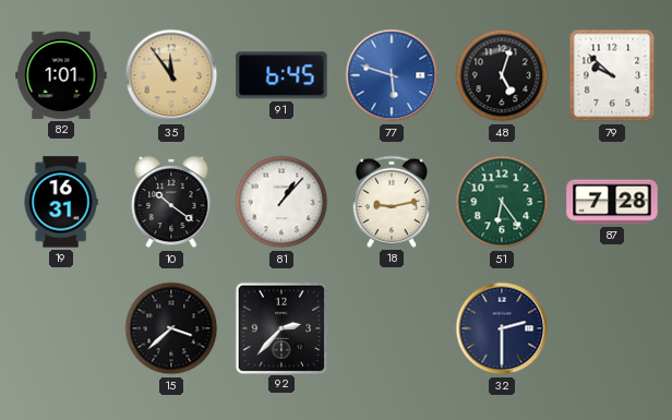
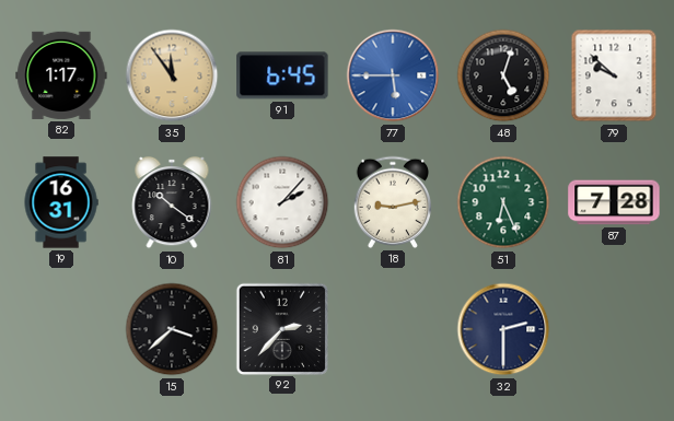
82: 1:01 -> 1:17
77: 5:48 -> 5:45
81: 1:07 -> 2:07
51: 6:24 -> 6:26
